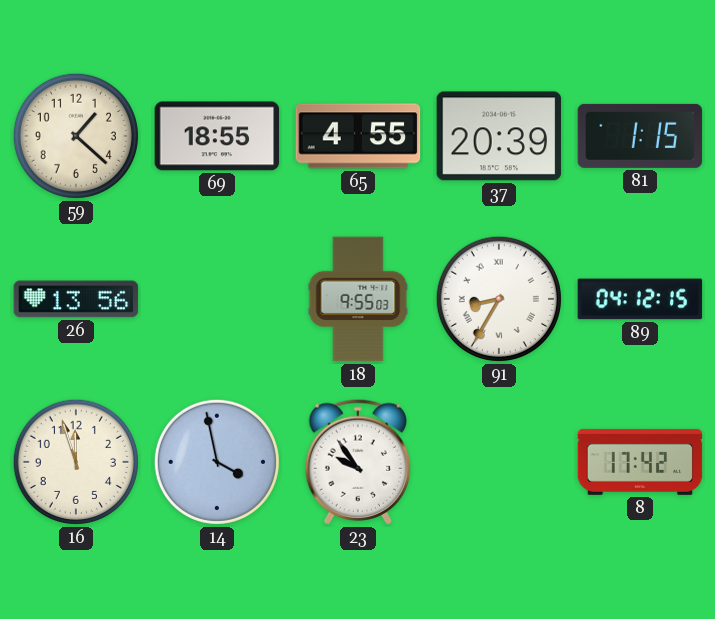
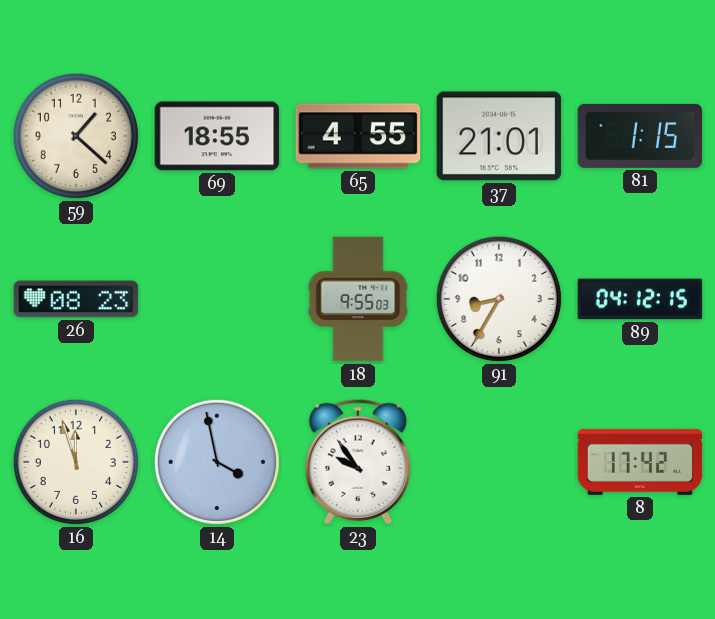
37: 20:39 -> 21:01
26: 13:56 -> 08:23
91 numerals: Roman -> Arabic
